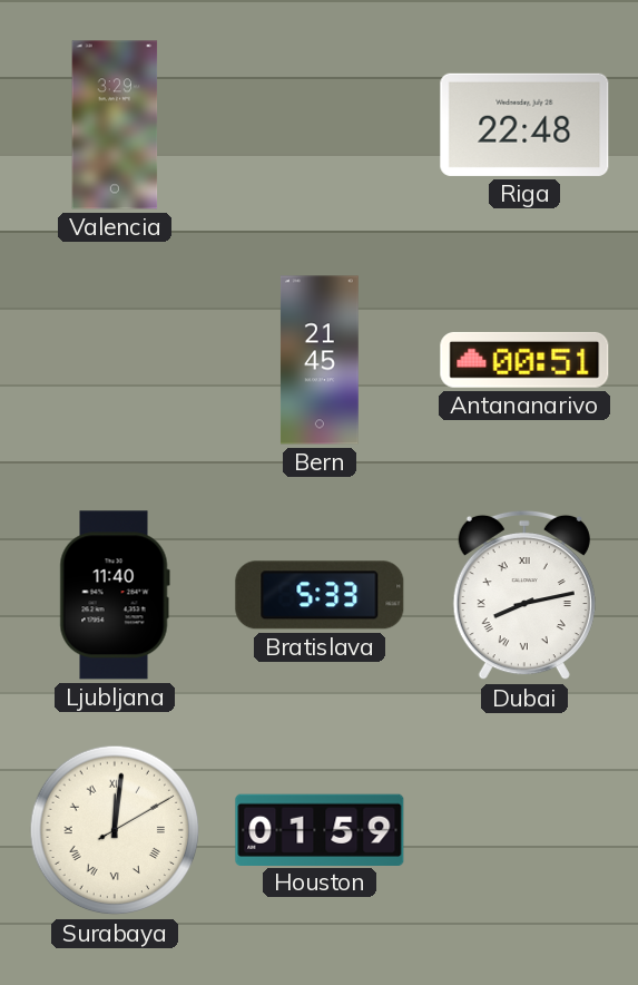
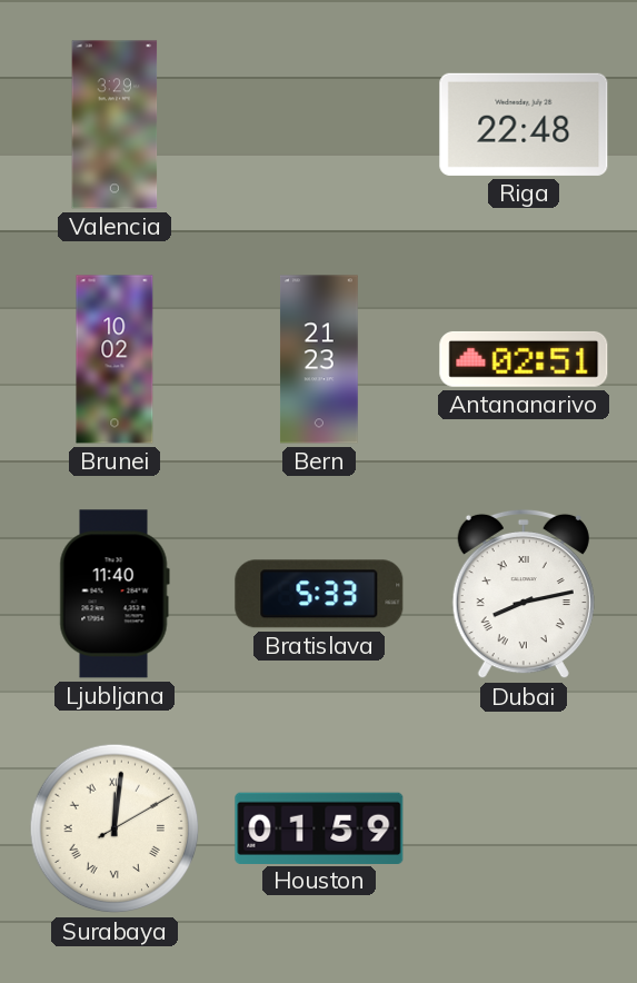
Brunei: none -> 10:02
Bern: 21:45 -> 21:23
Antananarivo: 00:51 -> 02:51
